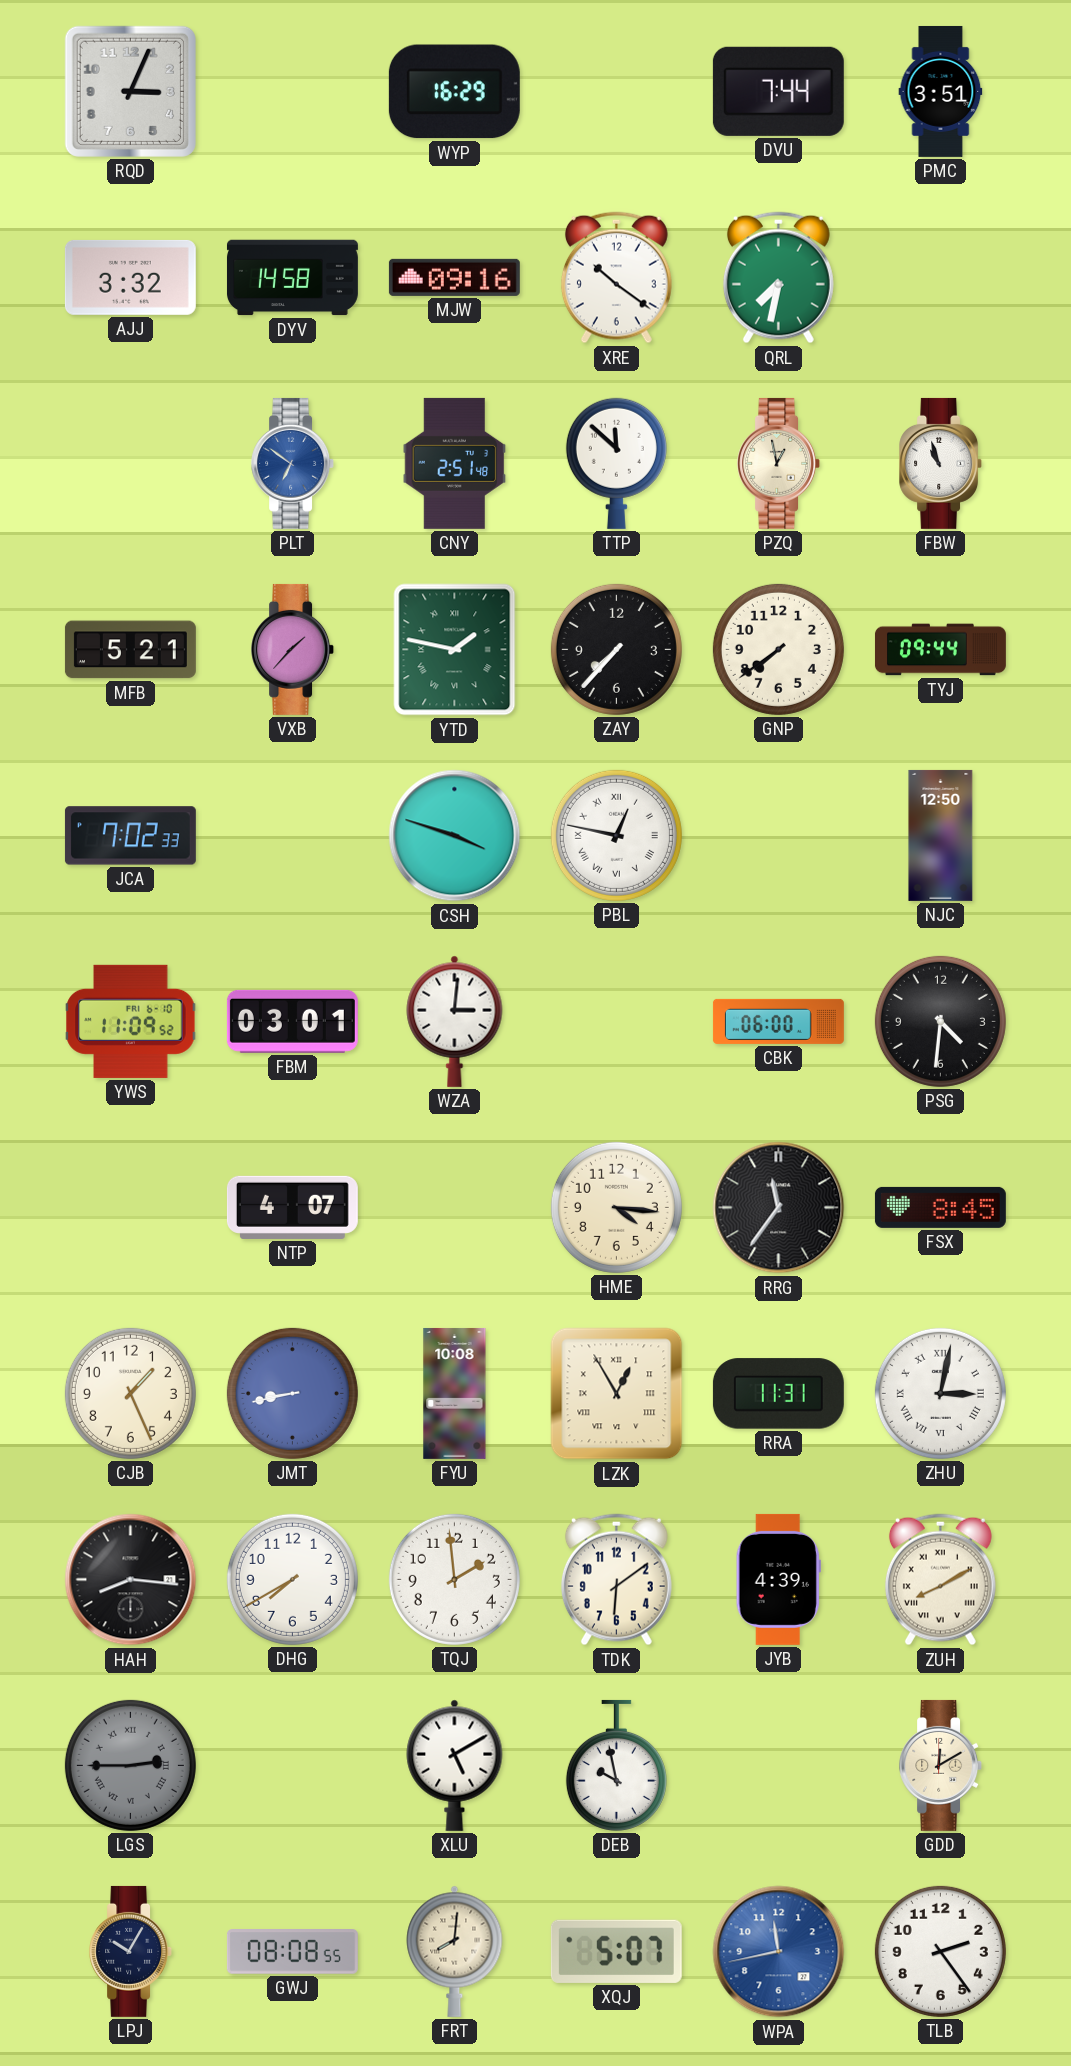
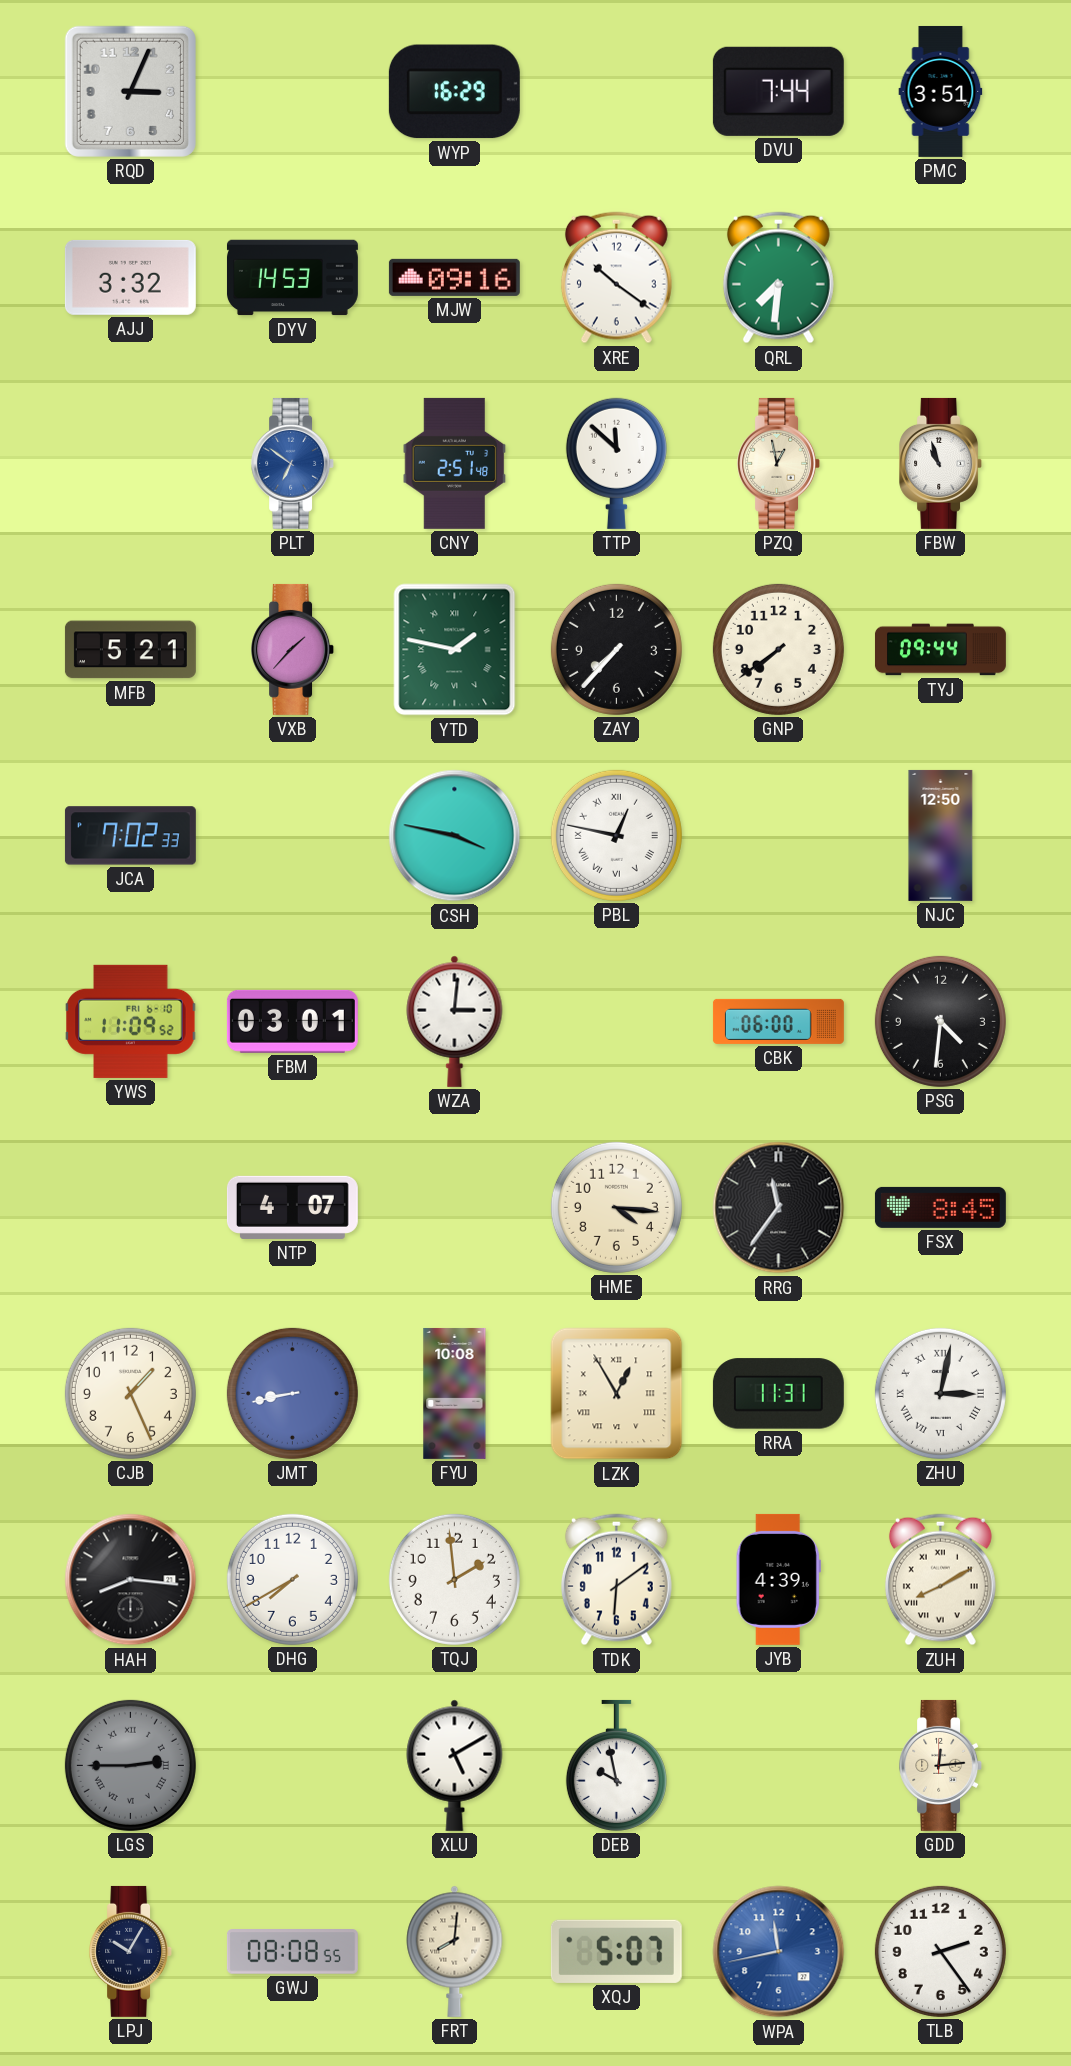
DYV: 14:58 -> 14:53
QRL: 7:32 -> 7:31
CSH: 3:48 -> 3:47
GDD: 12:10 -> 12:14
